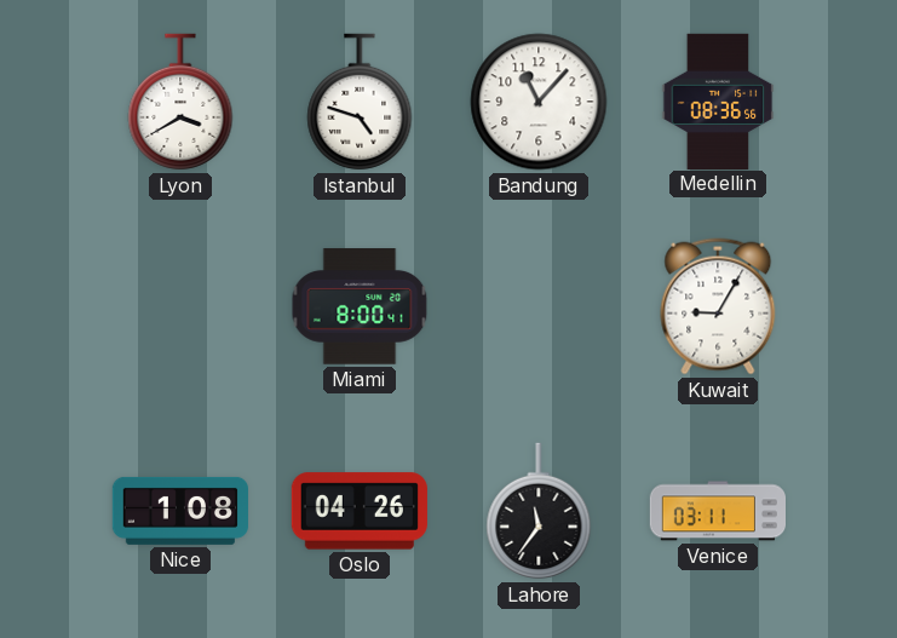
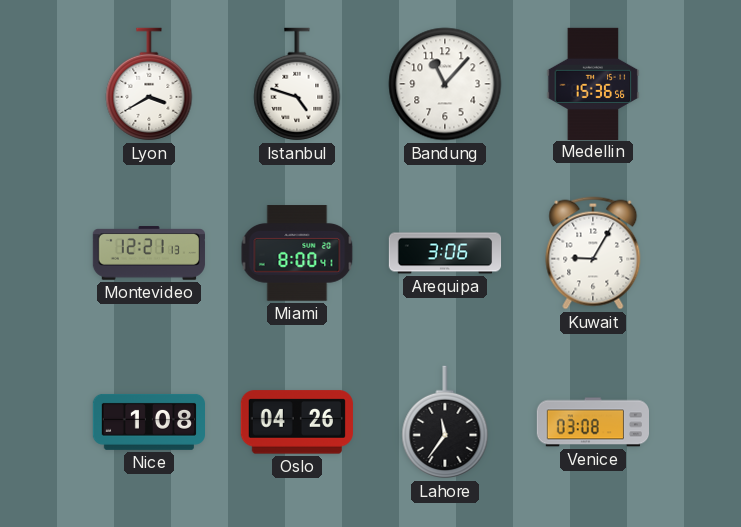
Medellin: 08:36 -> 15:36
Montevideo: none -> 12:21
Arequipa: none -> 3:06
Venice: 03:11 -> 03:08
